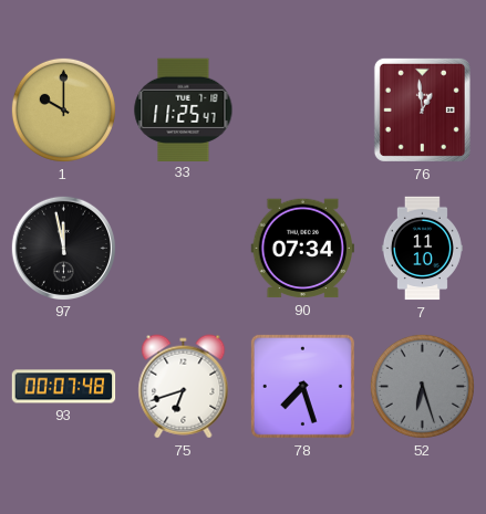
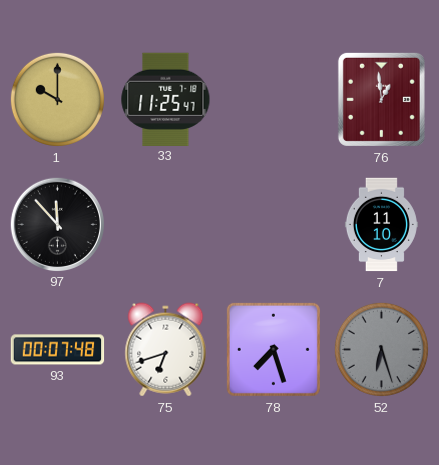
97: 11:58 -> 11:53
90: 07:34 -> none
